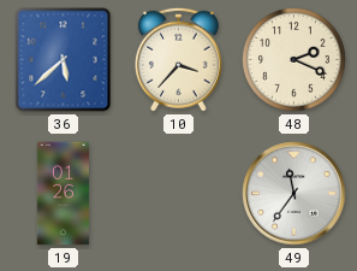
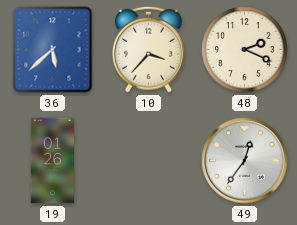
49: 11:36 -> 12:36
